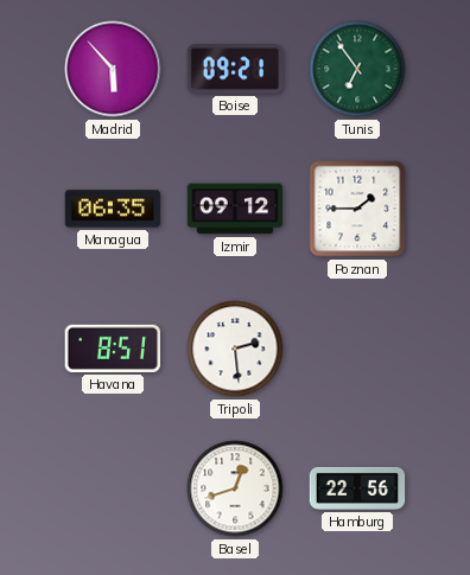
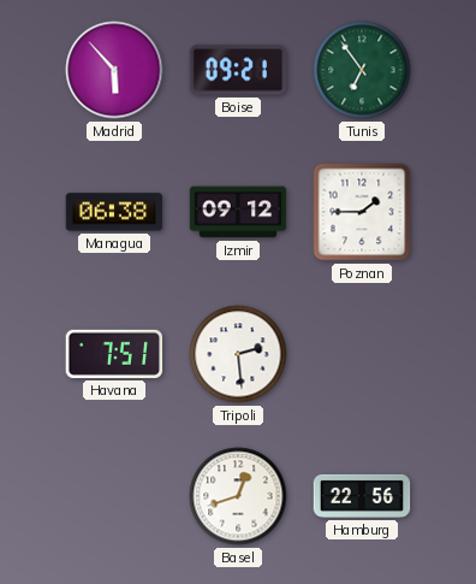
Managua: 06:35 -> 06:38
Havana: 8:51 -> 7:51
